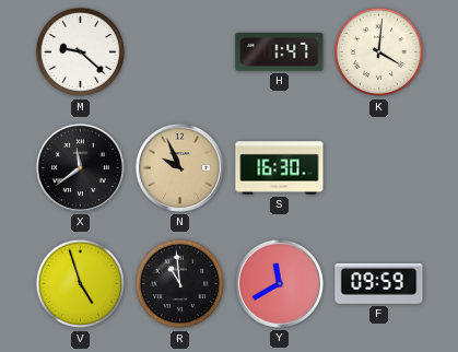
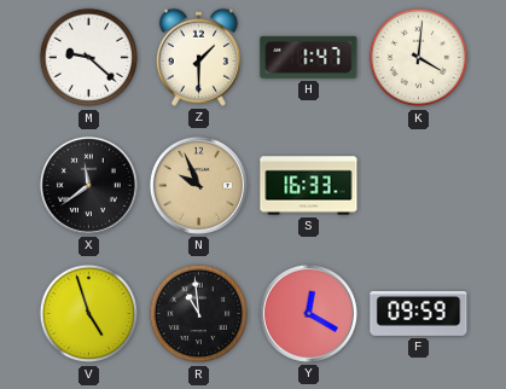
Z: none -> 1:30
S: 16:30 -> 16:33
Y: 11:40 -> 12:20
